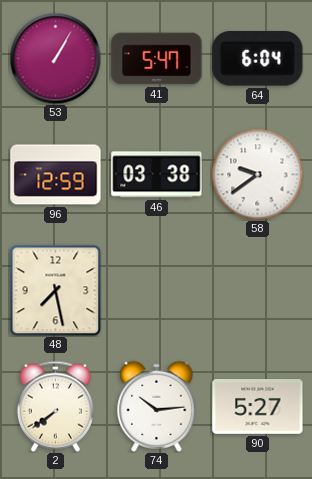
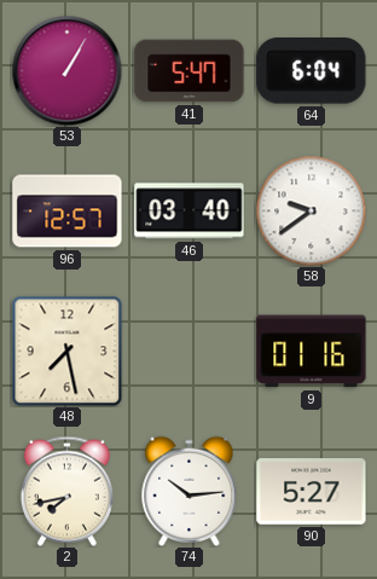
96: 12:59 -> 12:57
46: 03:38 -> 03:40
9: none -> 01:16
2: 7:39 -> 7:43
